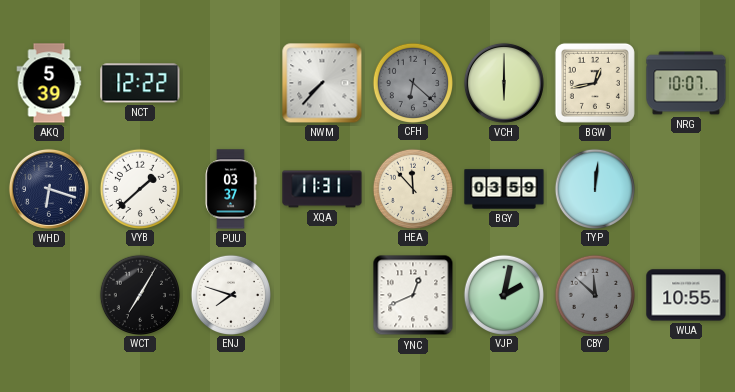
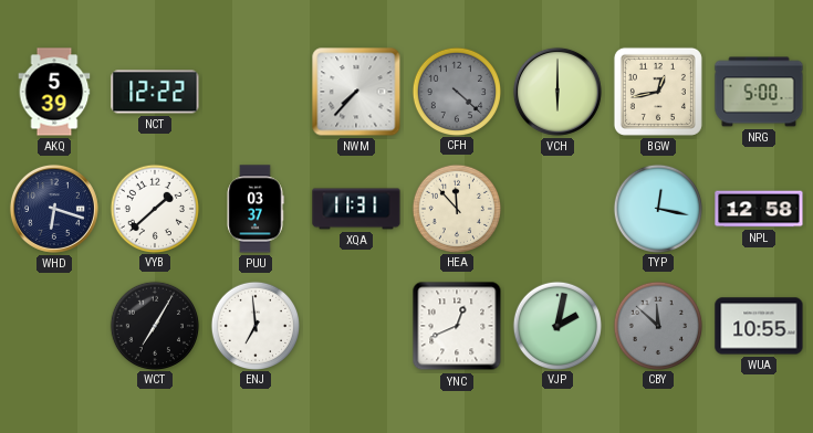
CFH: 6:22 -> 4:22
NRG: 10:07 -> 5:00
BGY: 03:59 -> none
TYP: 12:01 -> 12:17
NPL: none -> 12:58
ENJ: 7:48 -> 6:59
